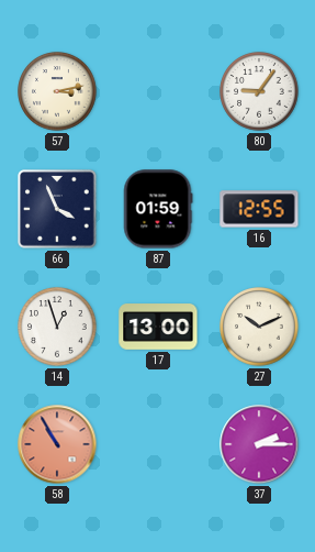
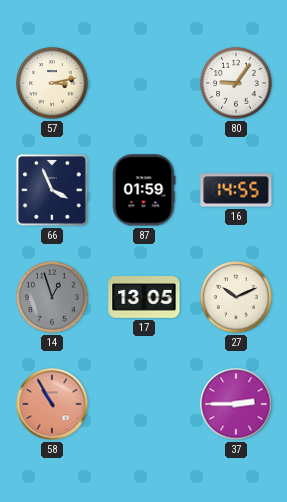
16: 12:55 -> 14:55
14 dial: white -> grey
17: 13:00 -> 13:05
37: 2:15 -> 2:45
